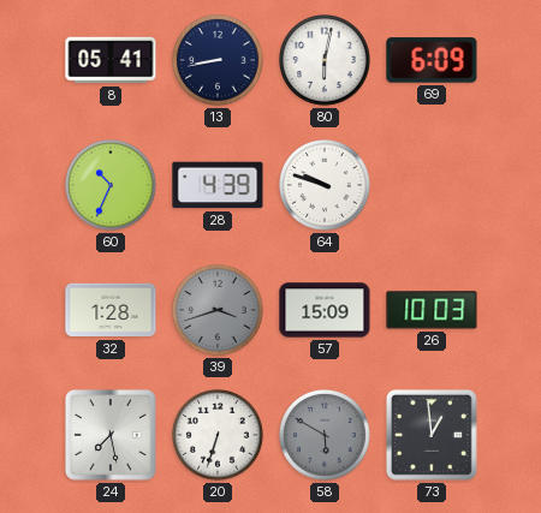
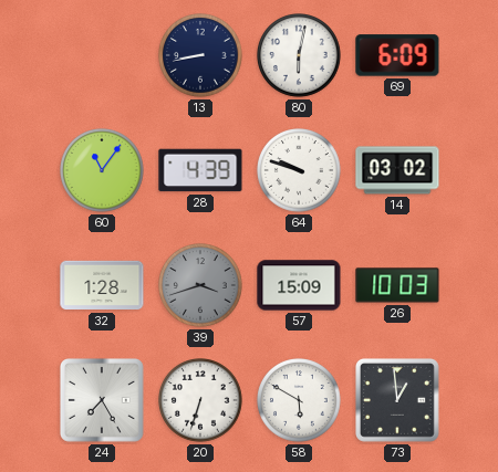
8: 05:41 -> none
60: 10:34 -> 11:06
14: none -> 03:02
24: 7:28 -> 7:25
58 dial: grey -> white
